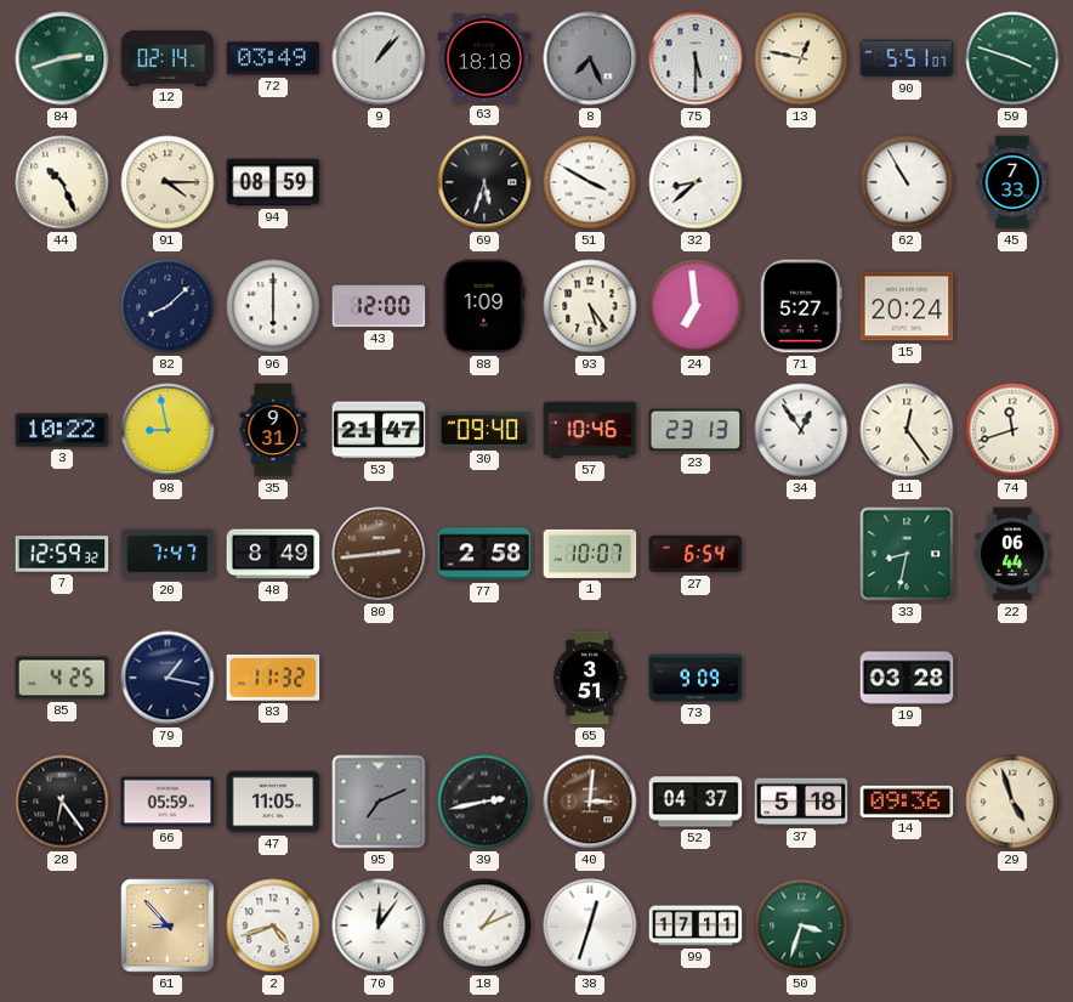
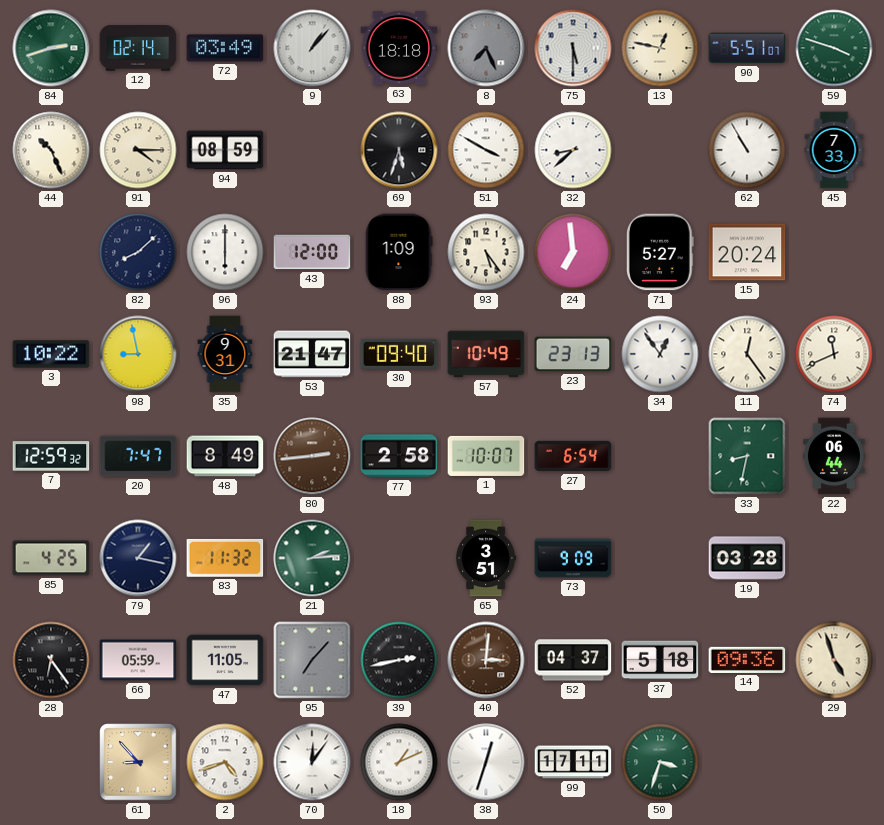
57: 10:46 -> 10:49
74: 11:42 -> 11:41
21: none -> 2:14
95: 7:11 -> 7:07
